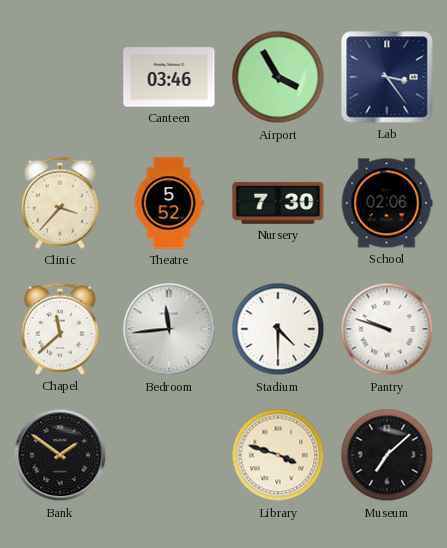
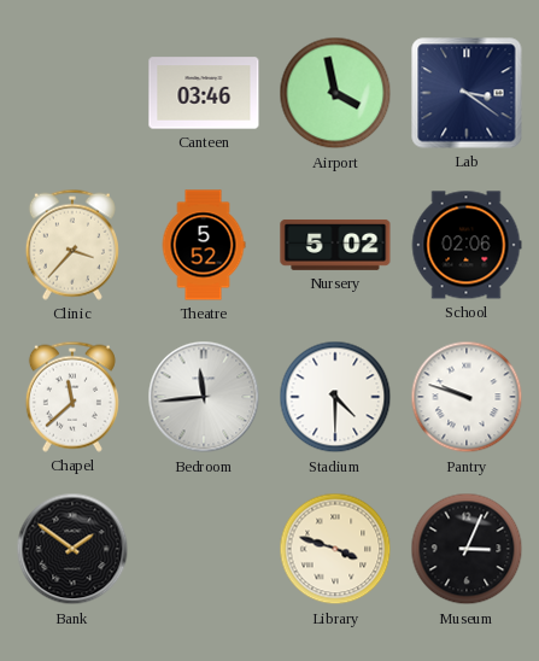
Airport: 3:55 -> 3:58
Lab: 3:24 -> 3:21
Nursery: 7:30 -> 5:02
Museum: 7:08 -> 3:04
